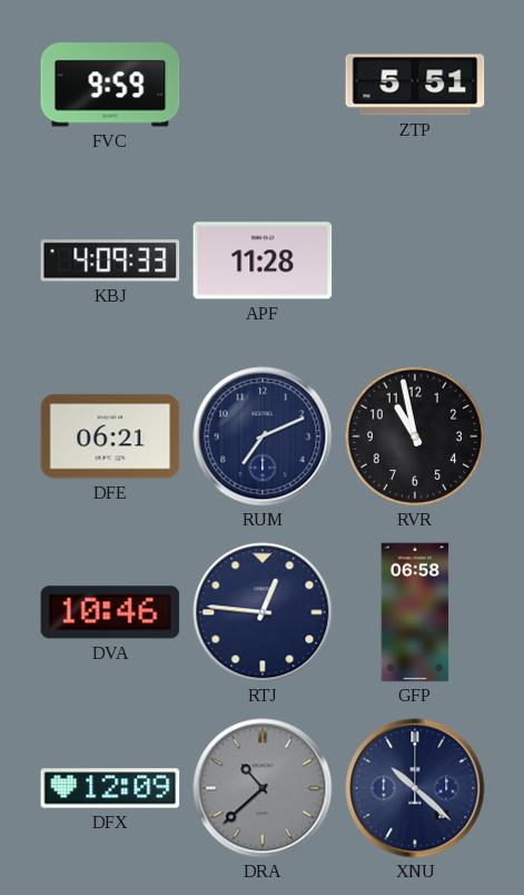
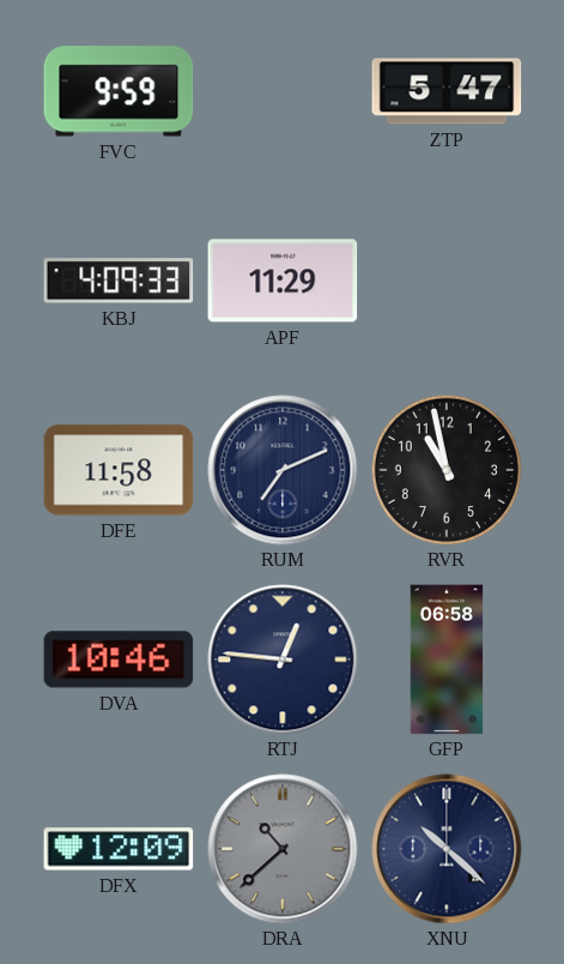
ZTP: 5:51 -> 5:47
APF: 11:28 -> 11:29
DFE: 06:21 -> 11:58
